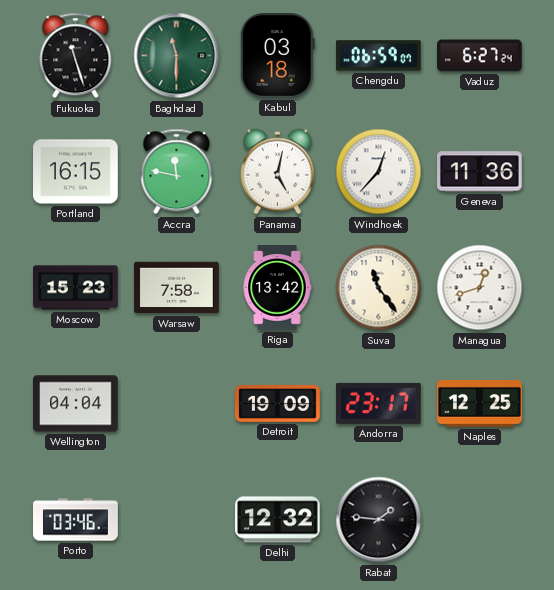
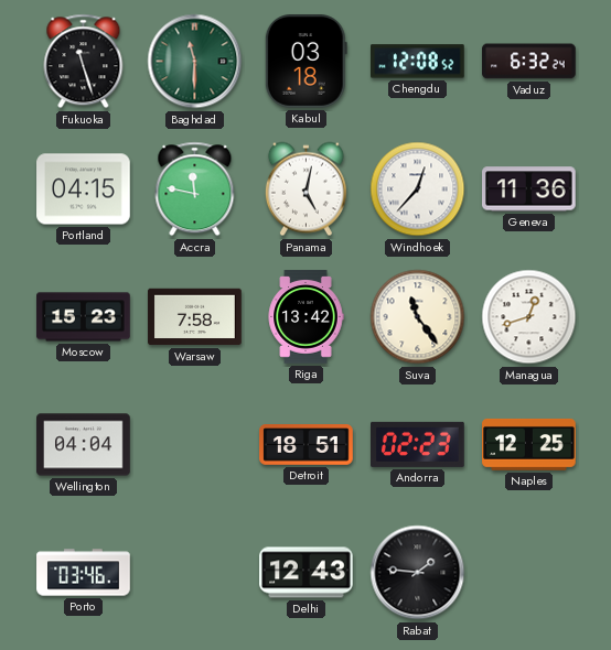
Chengdu: 06:59 -> 12:08
Vaduz: 6:27 -> 6:32
Portland: 16:15 -> 04:15
Detroit: 19:09 -> 18:51
Andorra: 23:17 -> 02:23
Delhi: 12:32 -> 12:43
